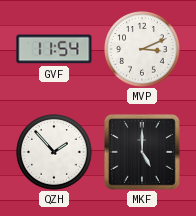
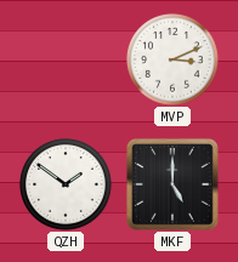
GVF: 11:54 -> none
QZH: 1:53 -> 1:51
